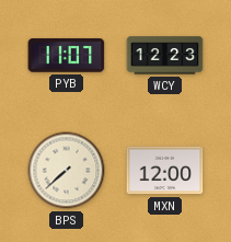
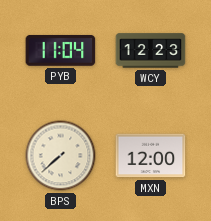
PYB: 11:07 -> 11:04
